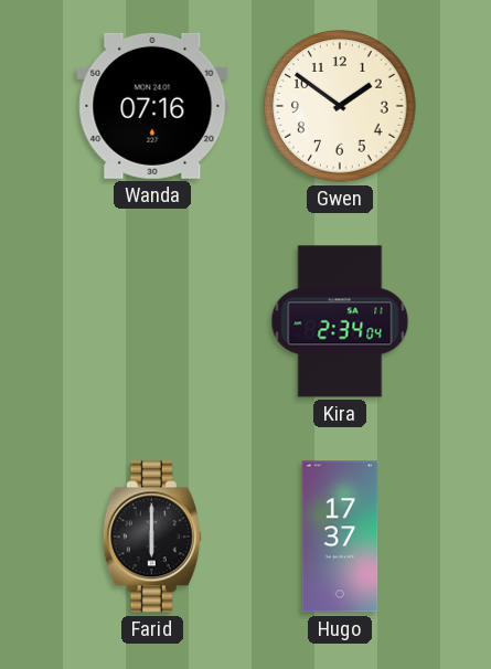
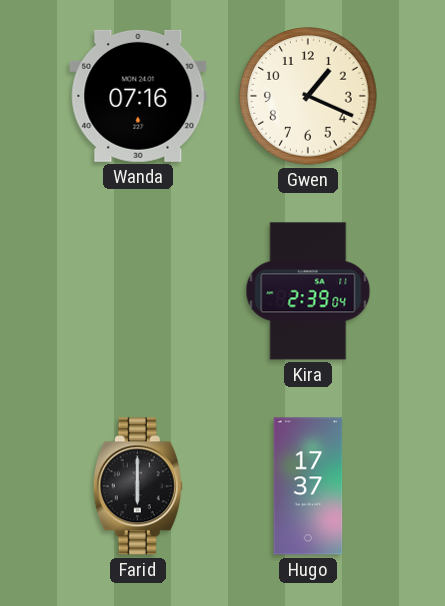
Gwen: 1:51 -> 1:19
Kira: 2:34 -> 2:39
